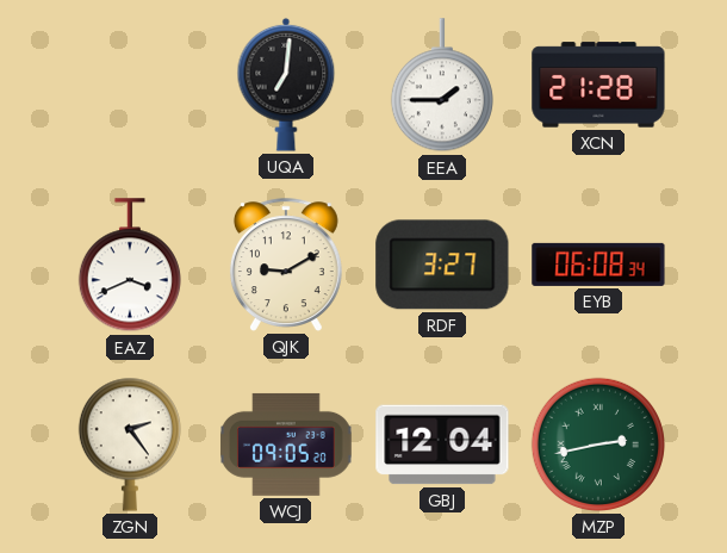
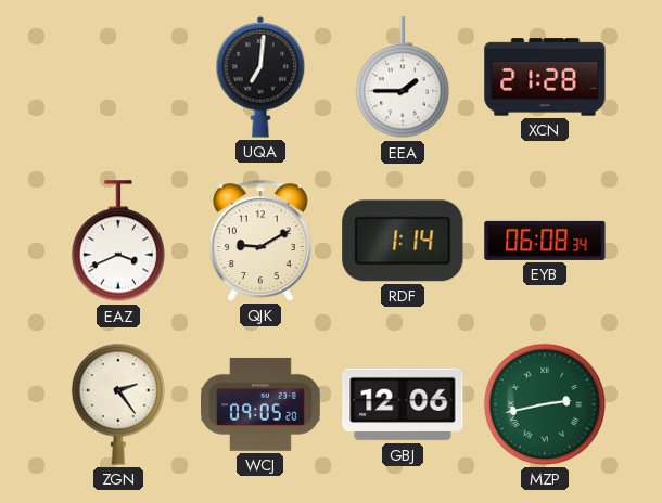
RDF: 3:27 -> 1:14
GBJ: 12:04 -> 12:06
